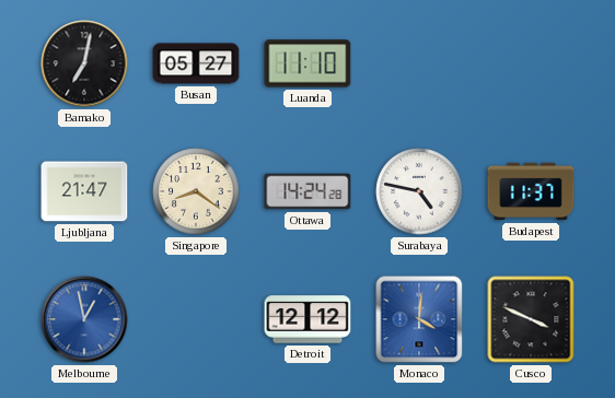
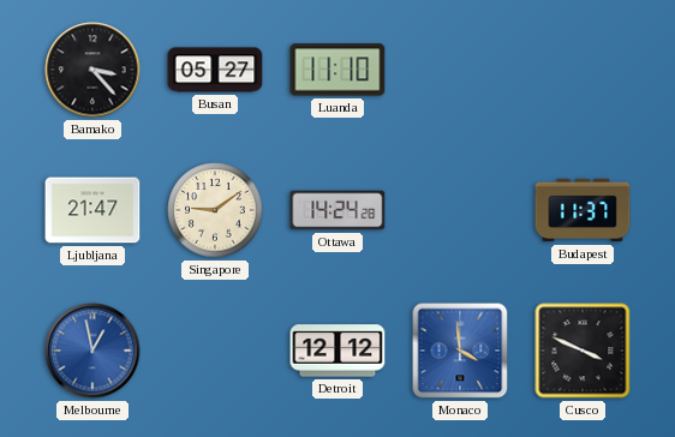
Bamako: 7:02 -> 3:23
Singapore: 8:21 -> 9:09
Surabaya: 4:47 -> none
Monaco: 4:01 -> 3:59
